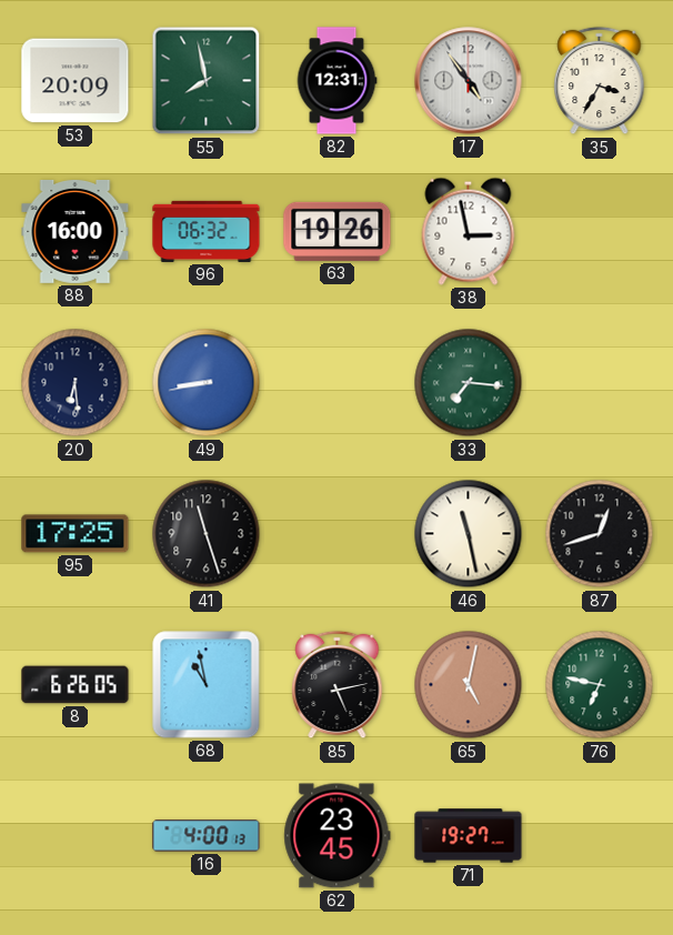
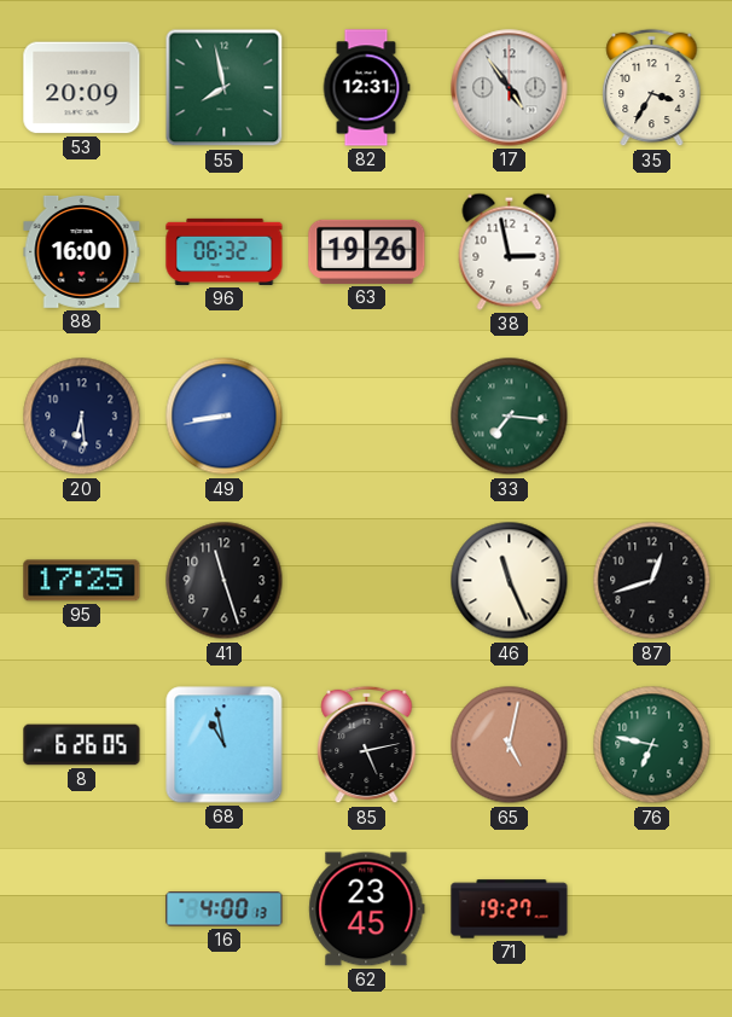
46: 11:28 -> 11:26
